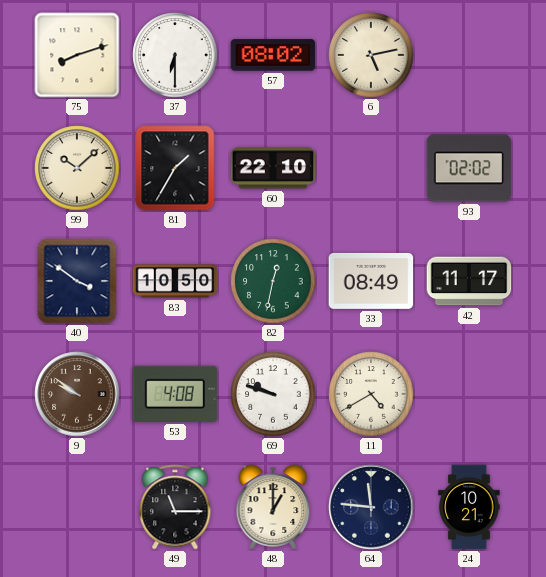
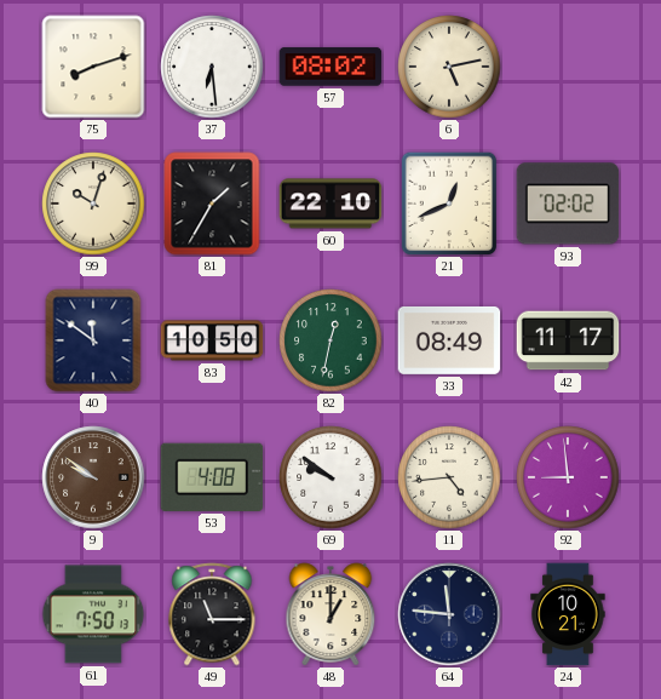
37: 6:30 -> 6:29
99: 10:08 -> 10:03
21: none -> 12:41
40: 3:51 -> 11:51
69: 9:48 -> 9:51
11: 4:40 -> 4:44
92: none -> 8:59
61: none -> 7:50
